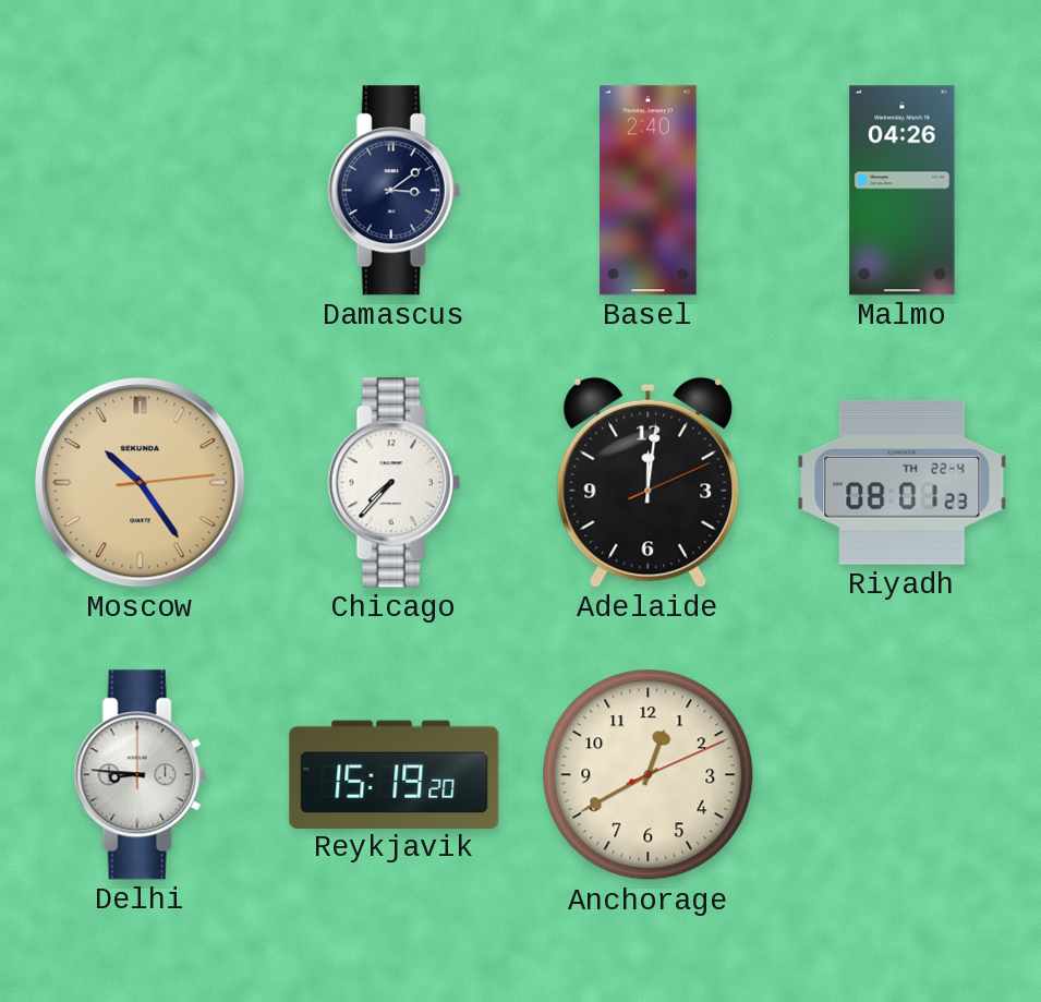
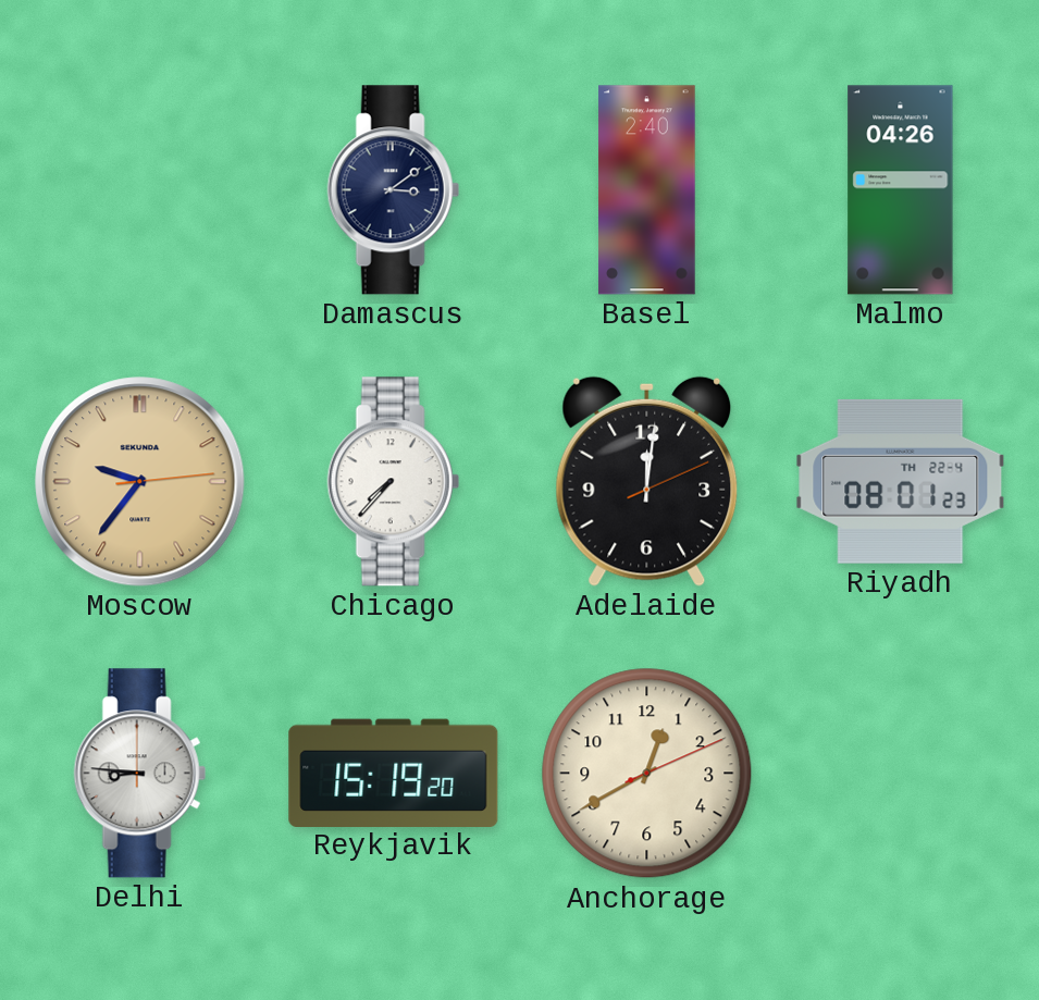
Moscow: 10:24 -> 9:36
